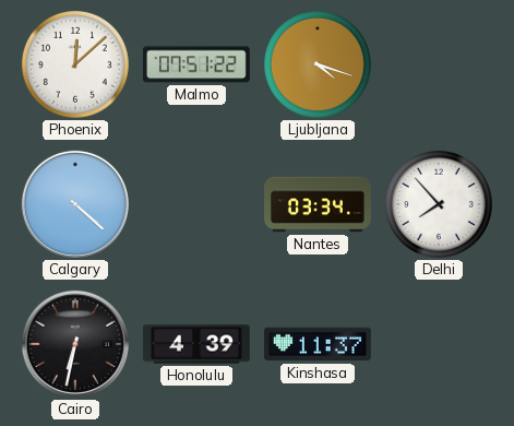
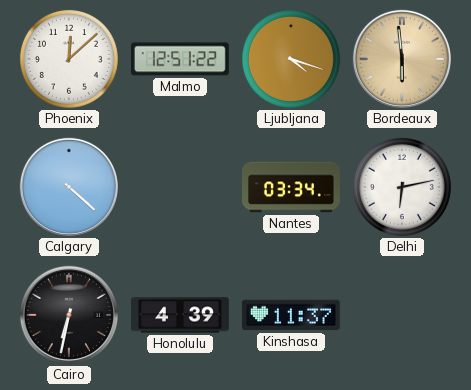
Malmo: 07:51 -> 12:51
Bordeaux: none -> 5:59
Delhi: 7:53 -> 6:13
